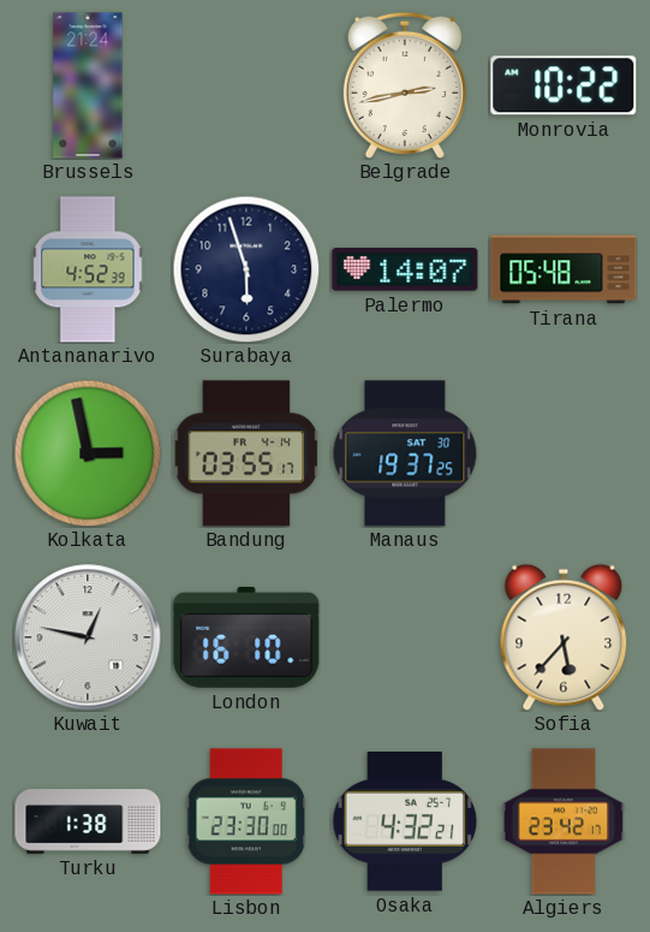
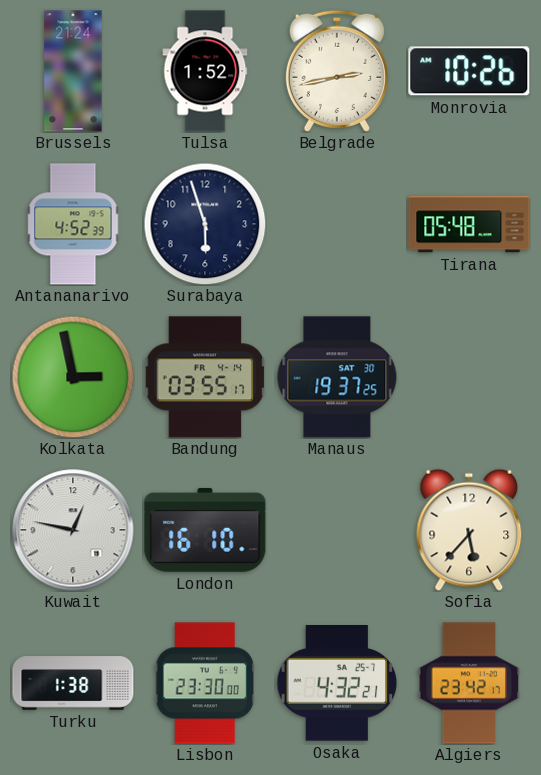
Tulsa: none -> 1:52
Monrovia: 10:22 -> 10:26
Palermo: 14:07 -> none
